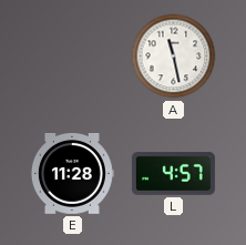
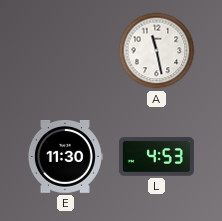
E: 11:28 -> 11:30
L: 4:57 -> 4:53
